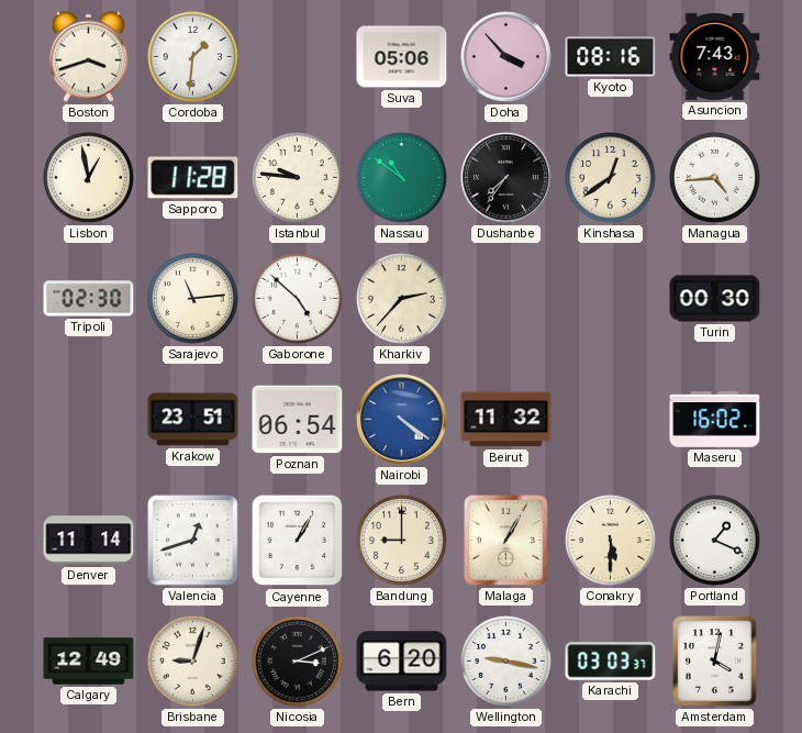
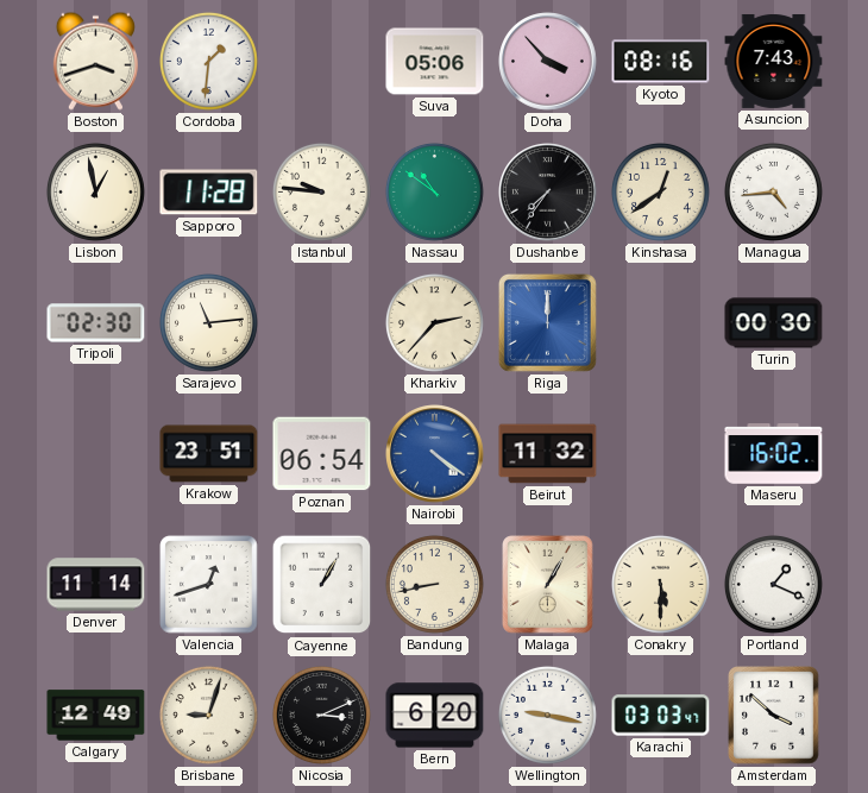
Gaborone: 4:52 -> none
Riga: none -> 12:00
Bandung: 9:00 -> 8:43
Karachi: 03:03:37 -> 03:03:47
Amsterdam: 4:02 -> 3:52
